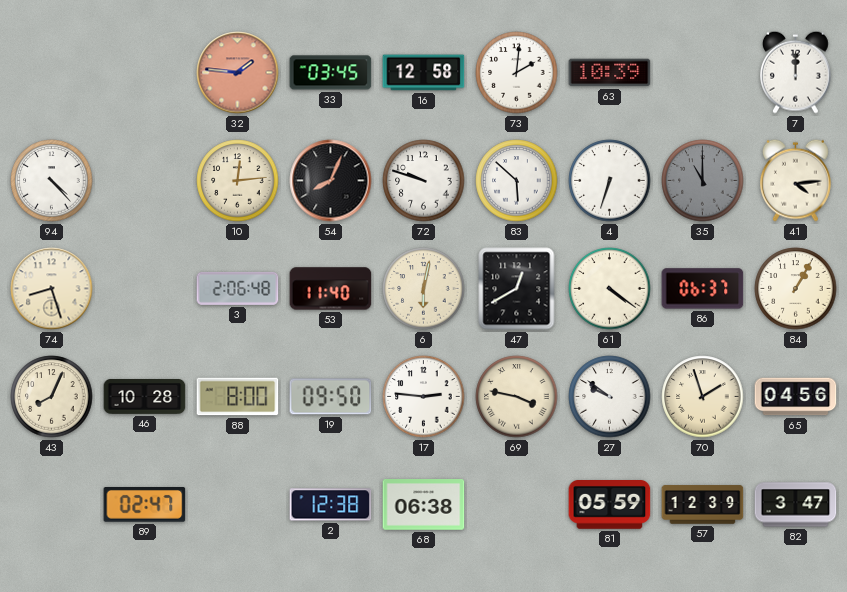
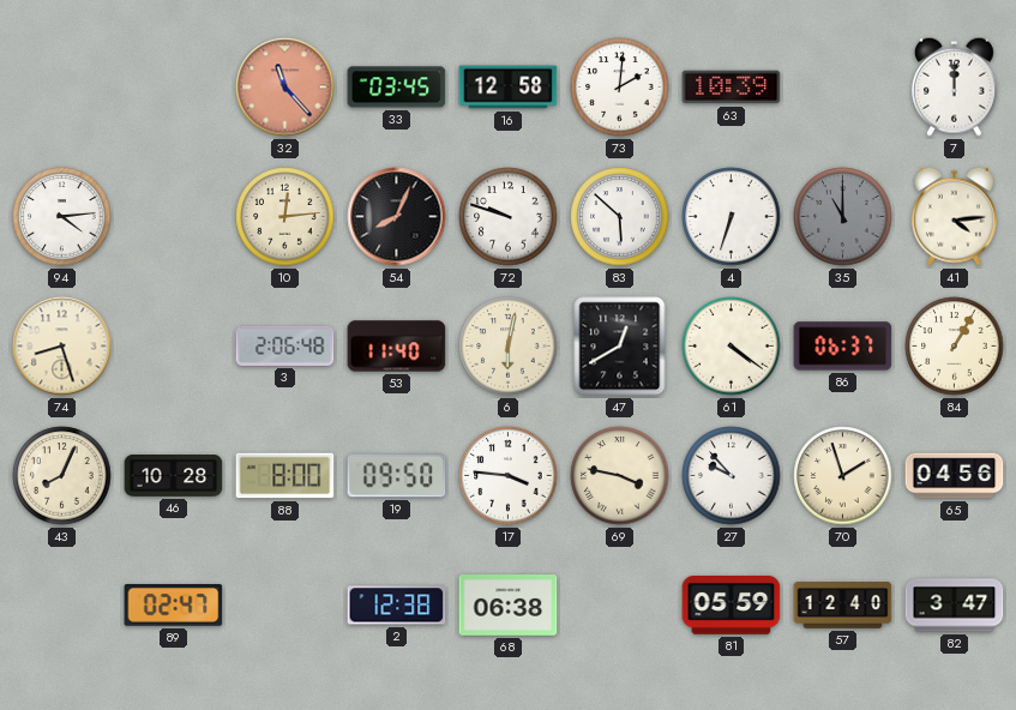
32: 1:46 -> 11:23
94: 4:23 -> 4:14
17: 2:46 -> 3:46
27: 9:51 -> 9:53
57: 12:39 -> 12:40
